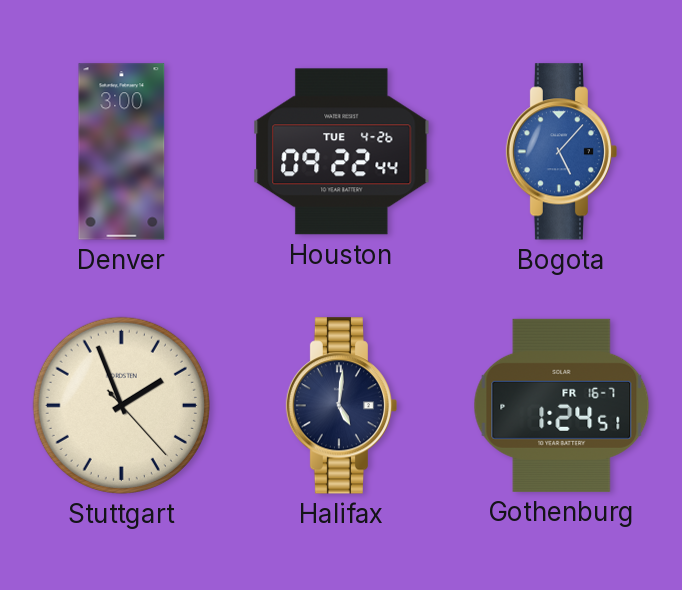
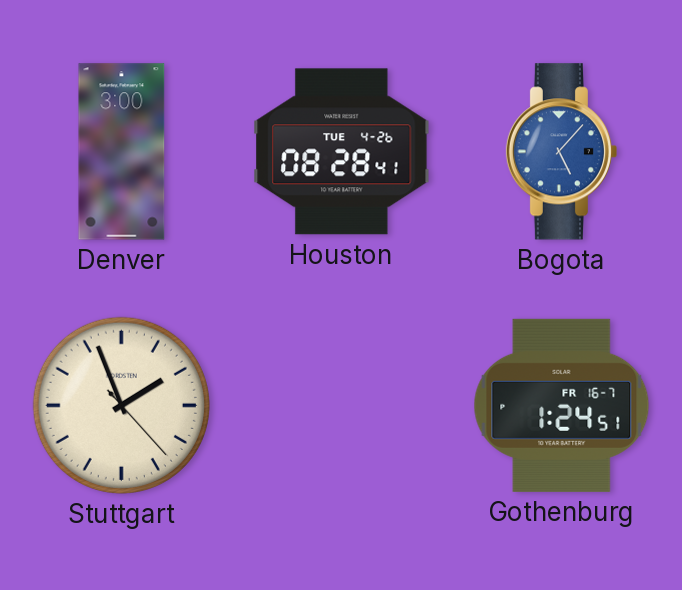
Houston: 09:22 -> 08:28
Halifax: 5:01 -> none
